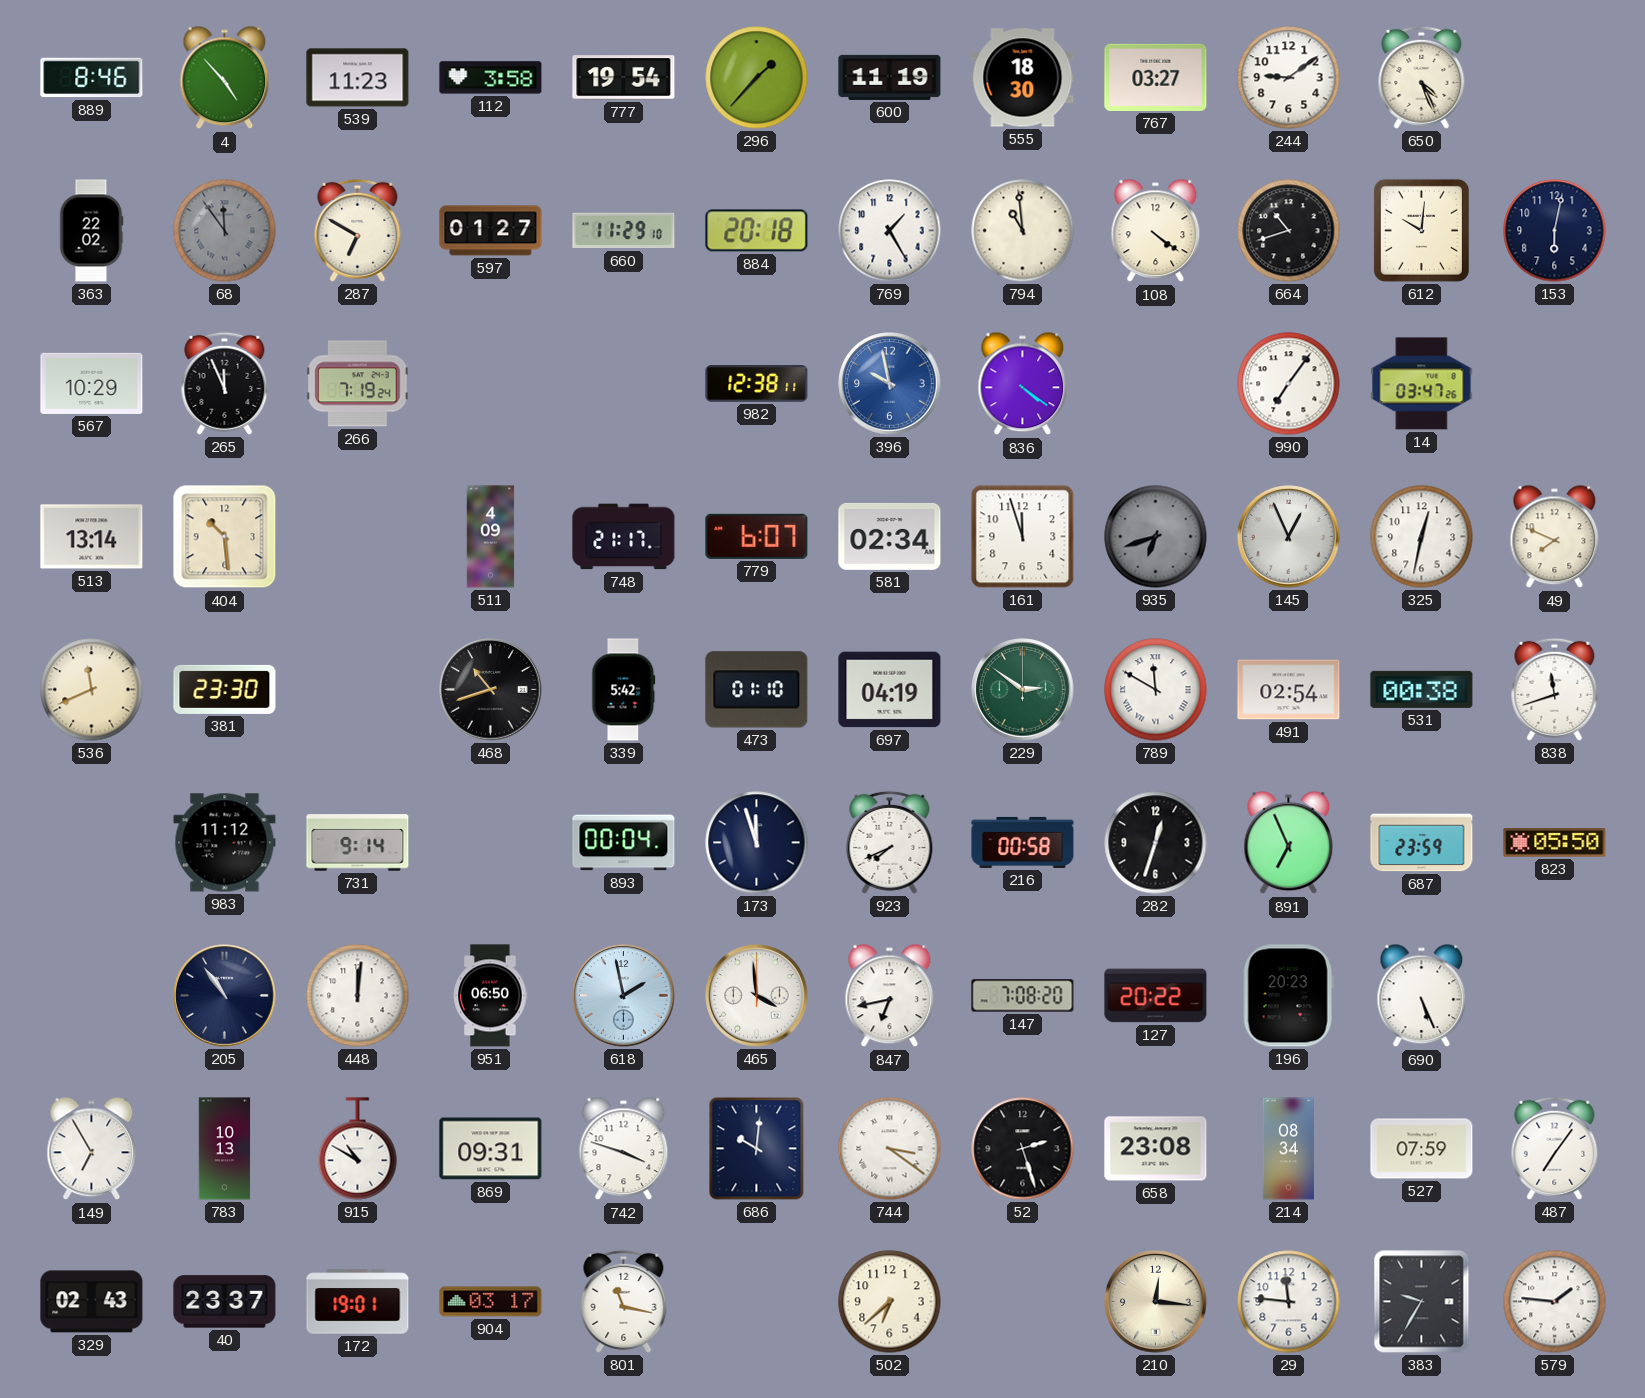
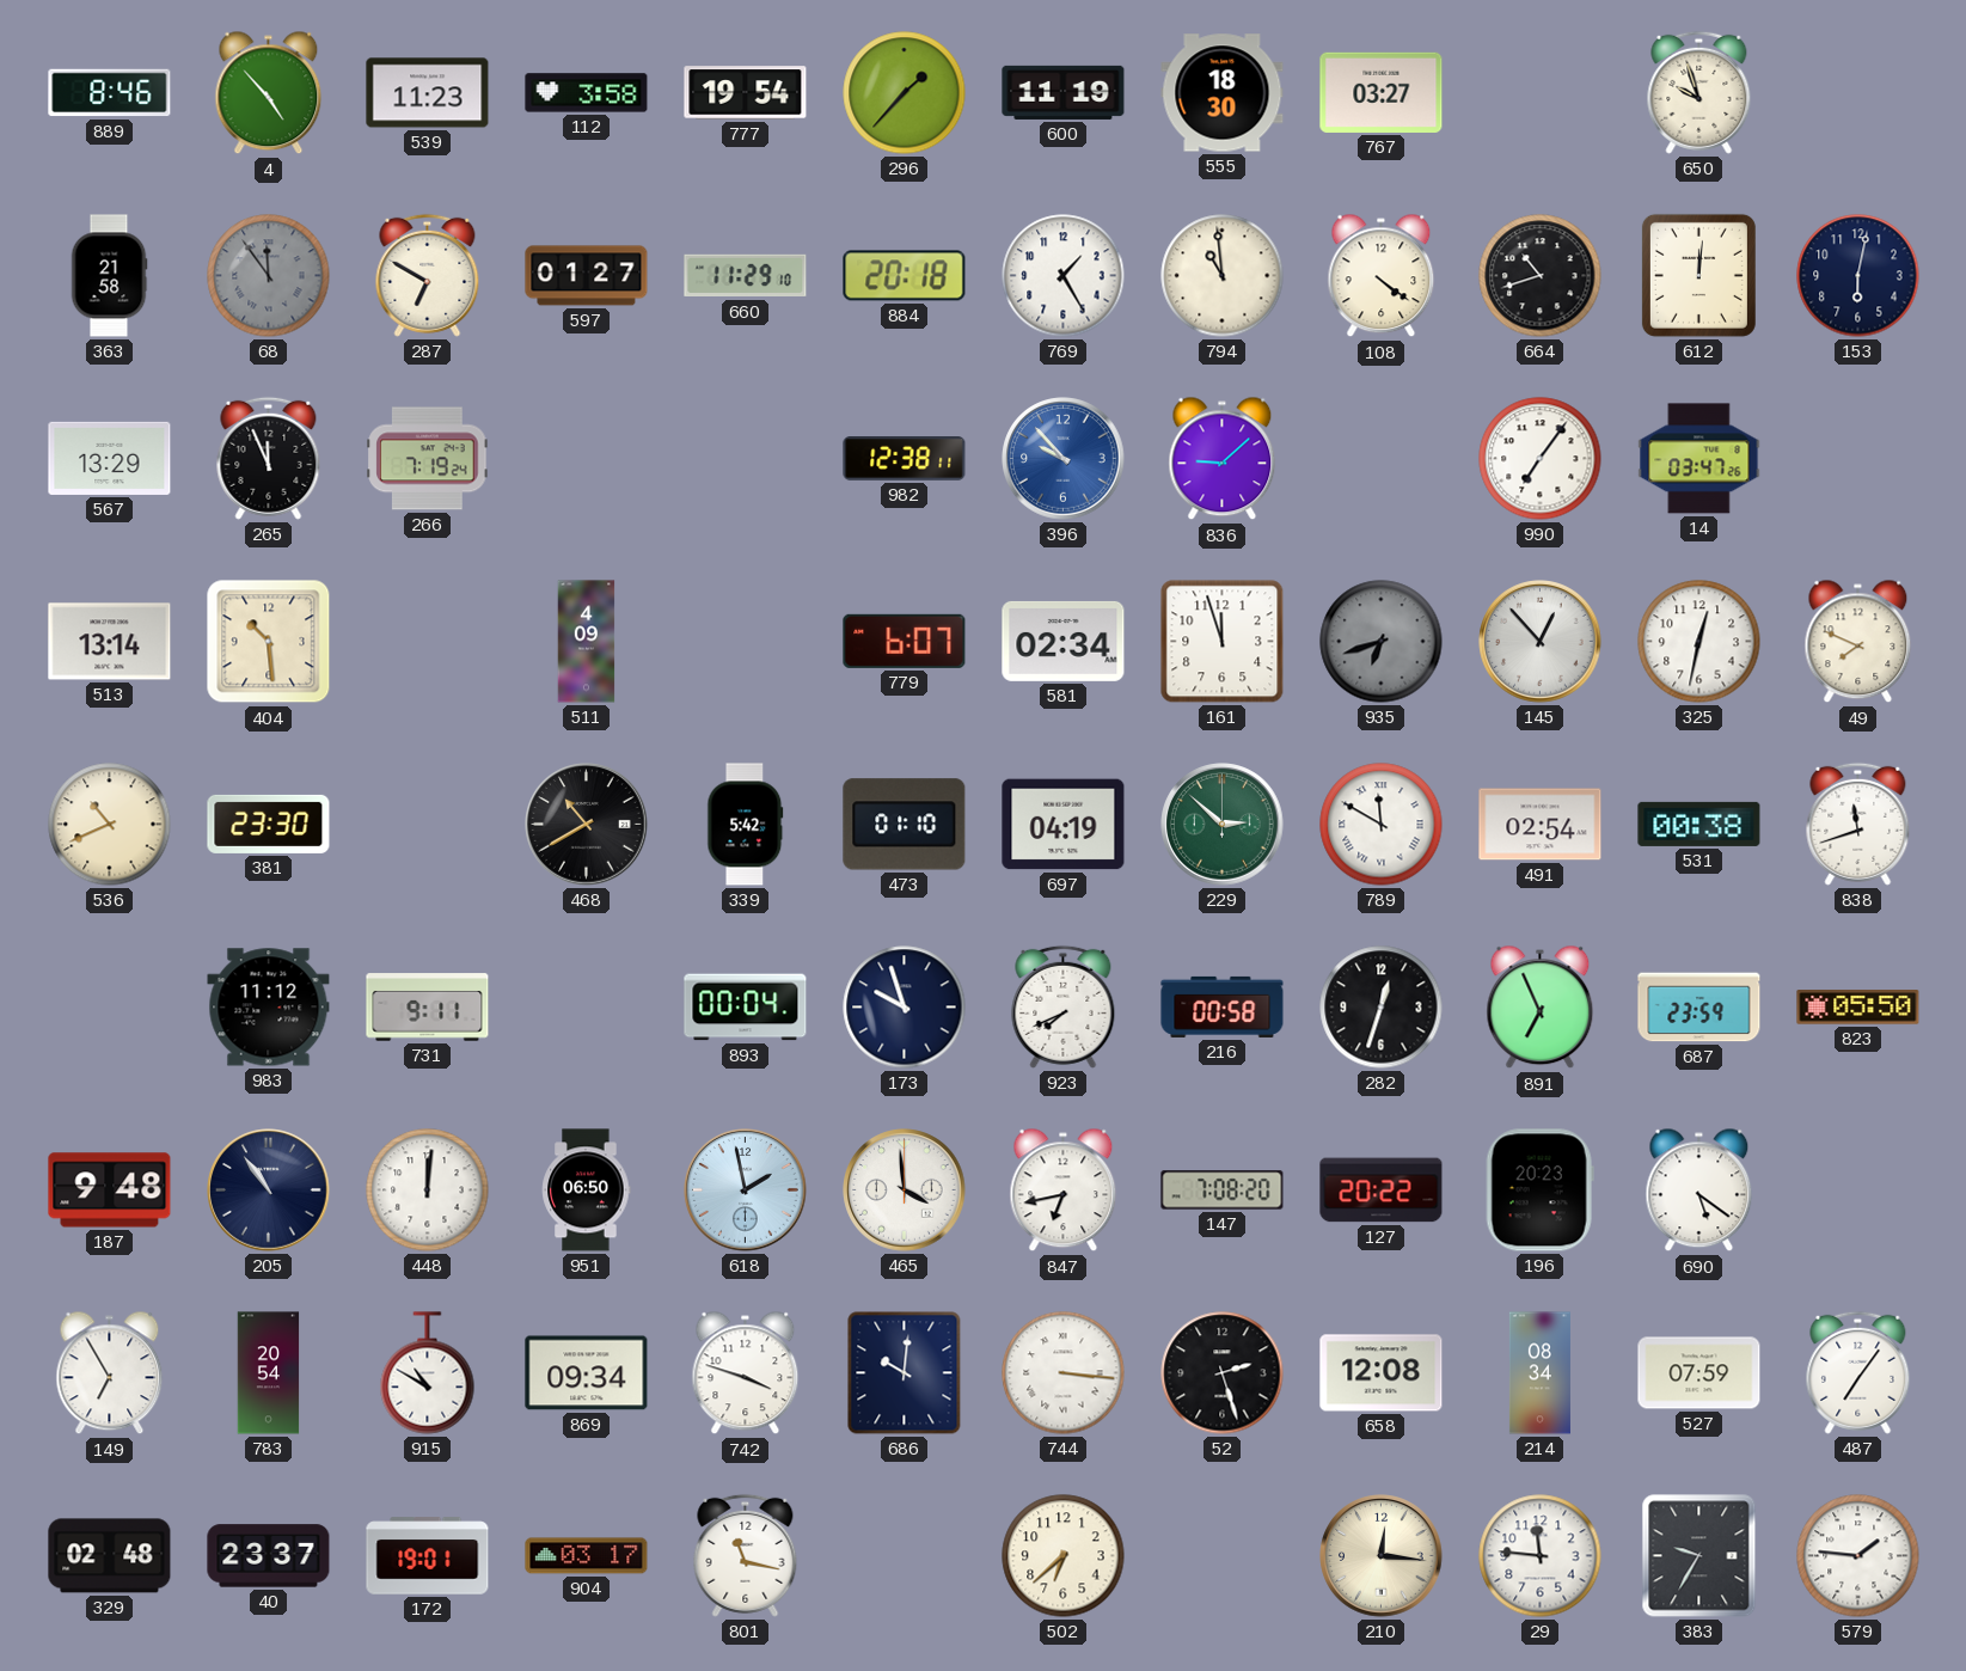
244: 9:09 -> none
650: 4:26 -> 9:57
363: 22:02 -> 21:58
612: 10:01 -> 12:01
567: 10:29 -> 13:29
396: 9:58 -> 9:53
836: 4:21 -> 9:08
748: 21:17 -> none
145: 12:56 -> 12:53
536: 11:41 -> 10:41
468: 10:42 -> 10:40
229: 2:51 -> 2:52
731: 9:14 -> 9:11
173: 11:57 -> 9:57
187: none -> 9:48
690: 5:26 -> 5:21
783: 10:13 -> 20:54
869: 09:31 -> 09:34
744: 3:21 -> 3:16
658: 23:08 -> 12:08
329: 02:43 -> 02:48
